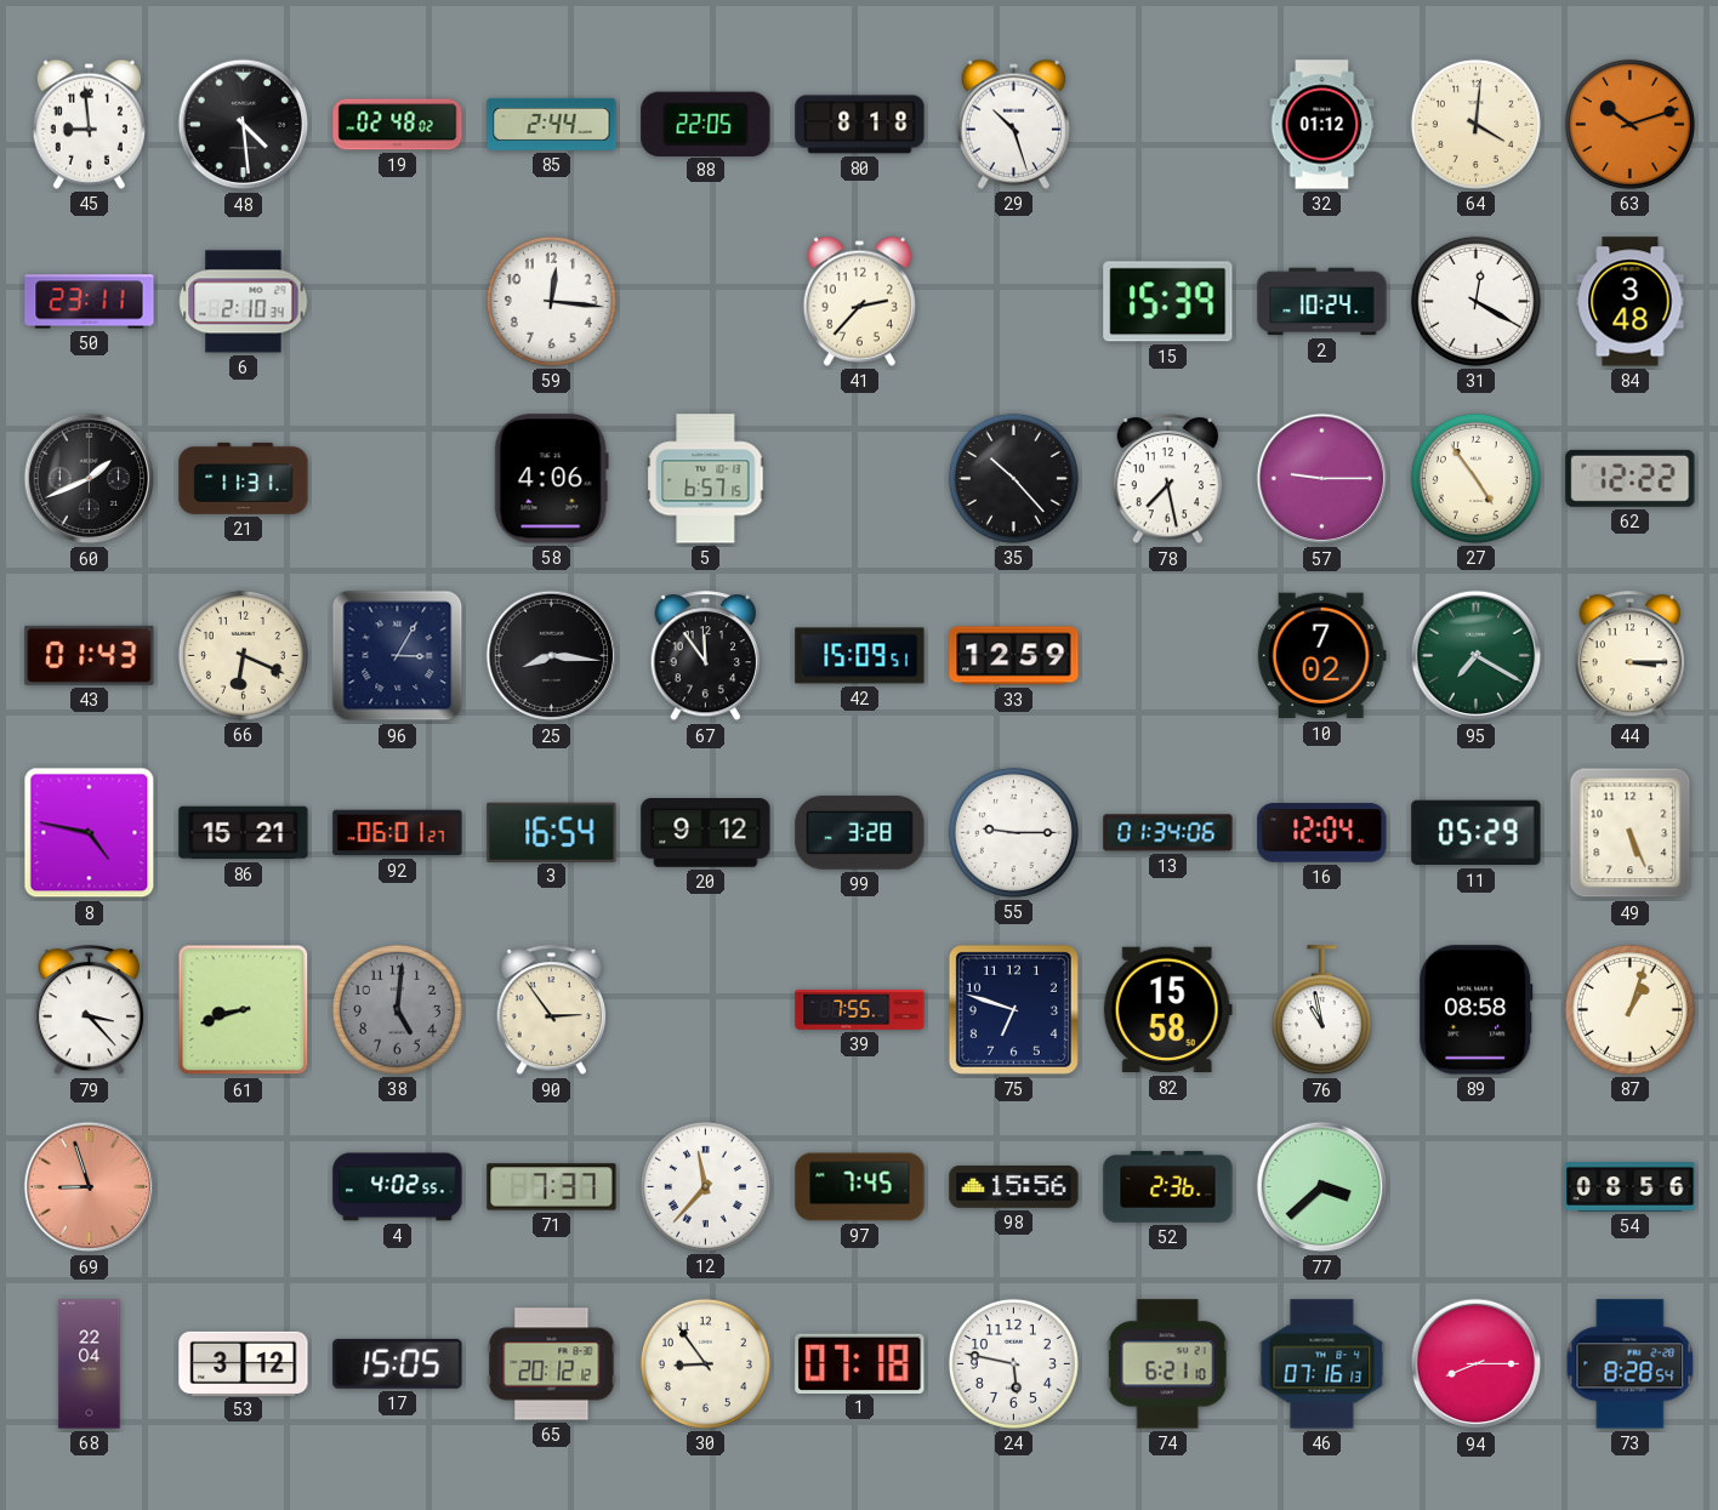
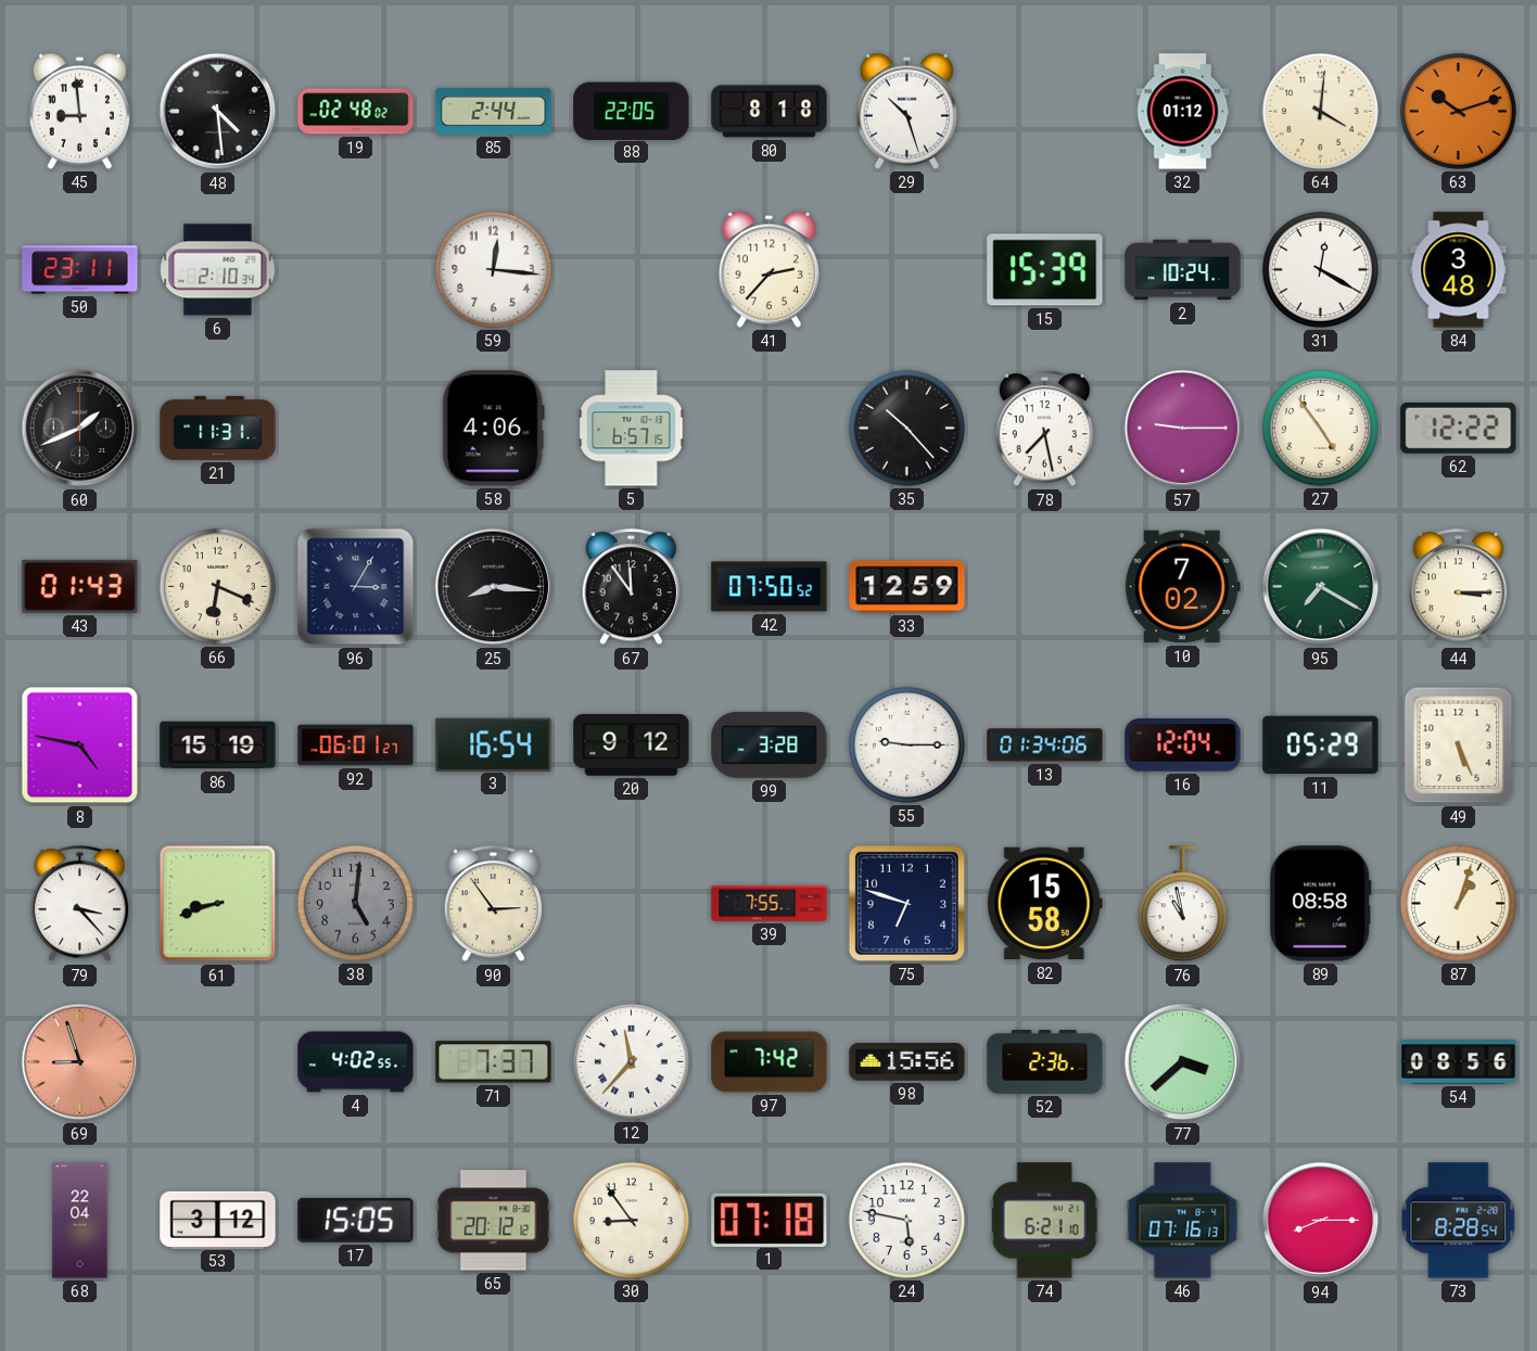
42: 15:09 -> 07:50
86: 15:21 -> 15:19
97: 7:45 -> 7:42
